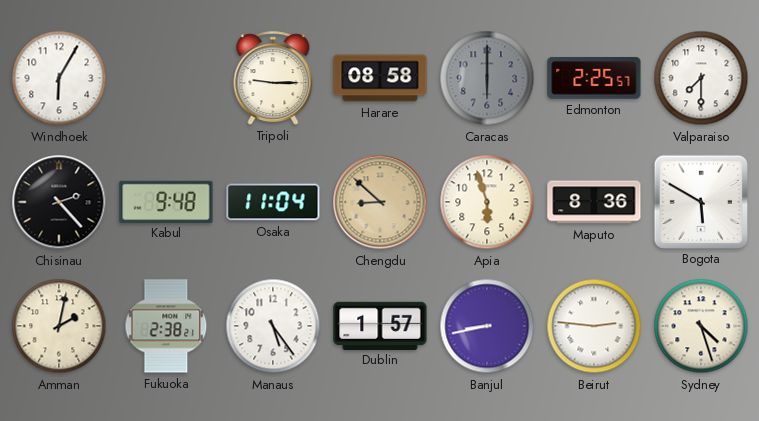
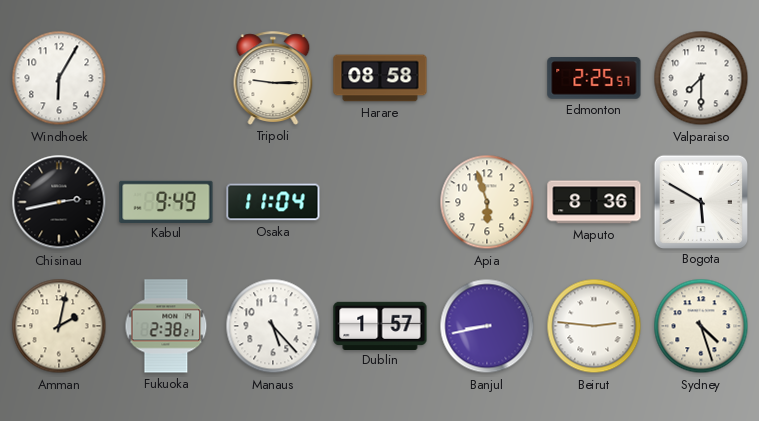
Caracas: 6:00 -> none
Chisinau: 2:23 -> 2:43
Kabul: 9:48 -> 9:49
Chengdu: 8:52 -> none
Manaus: 5:24 -> 5:23
